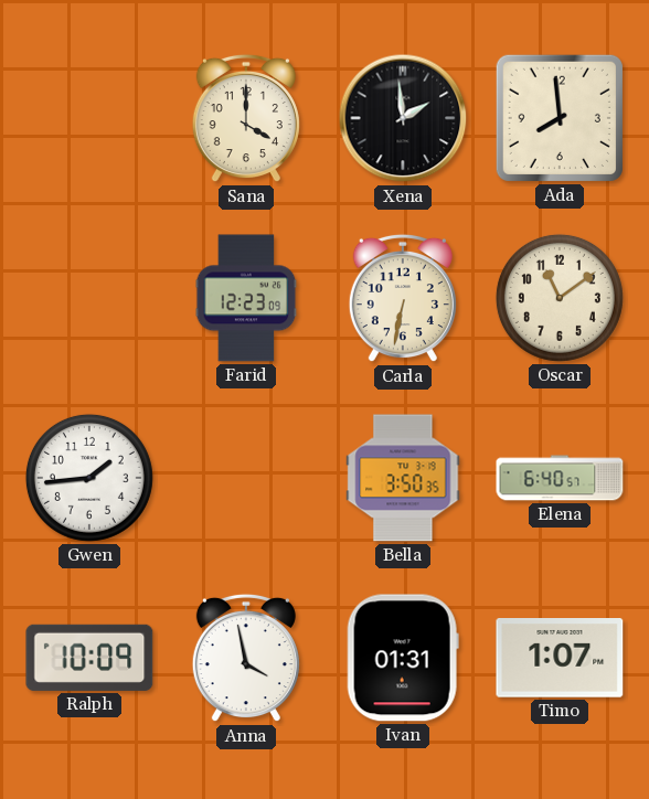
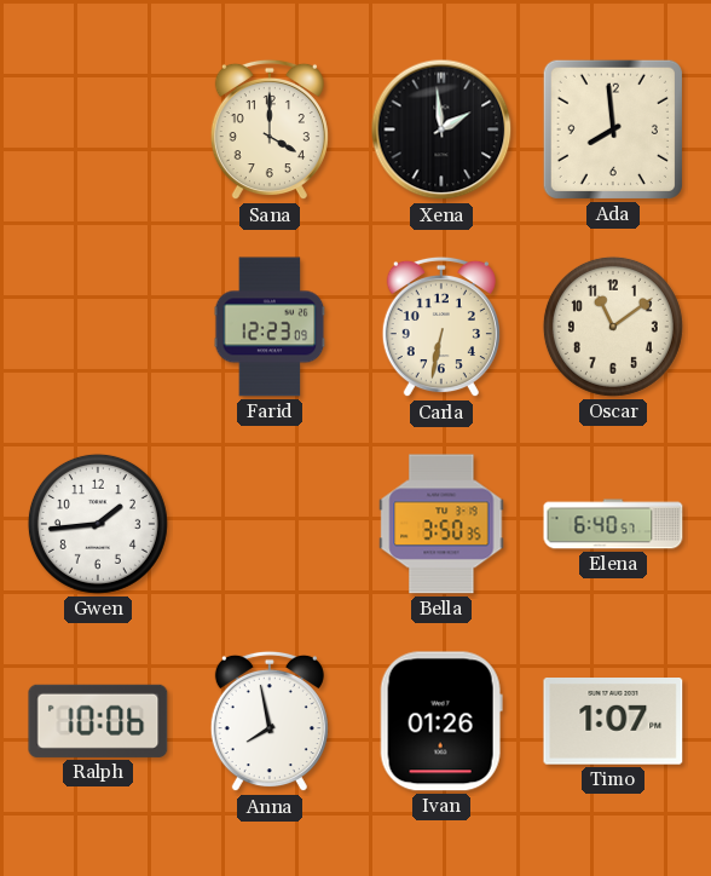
Ralph: 10:09 -> 10:06
Anna: 3:58 -> 7:58
Ivan: 01:31 -> 01:26
